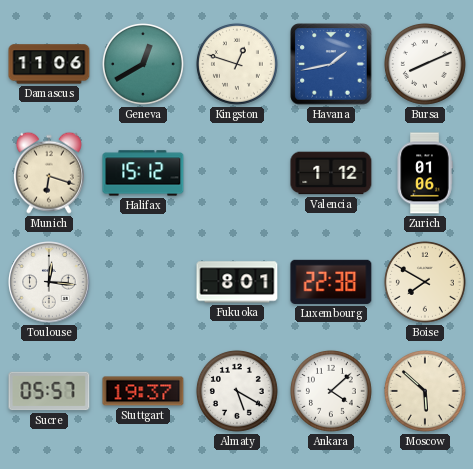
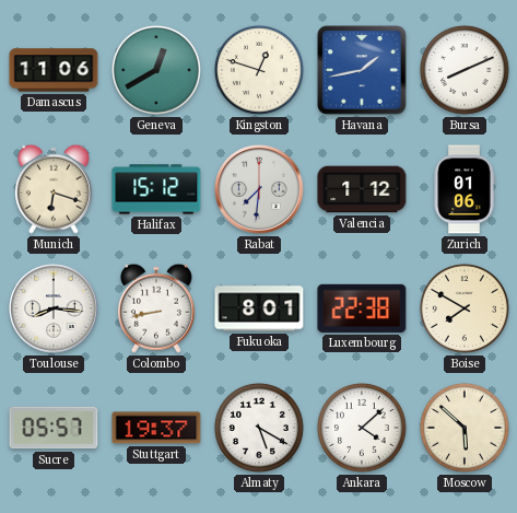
Rabat: none -> 7:31
Toulouse: 12:16 -> 8:16
Colombo: none -> 8:43
